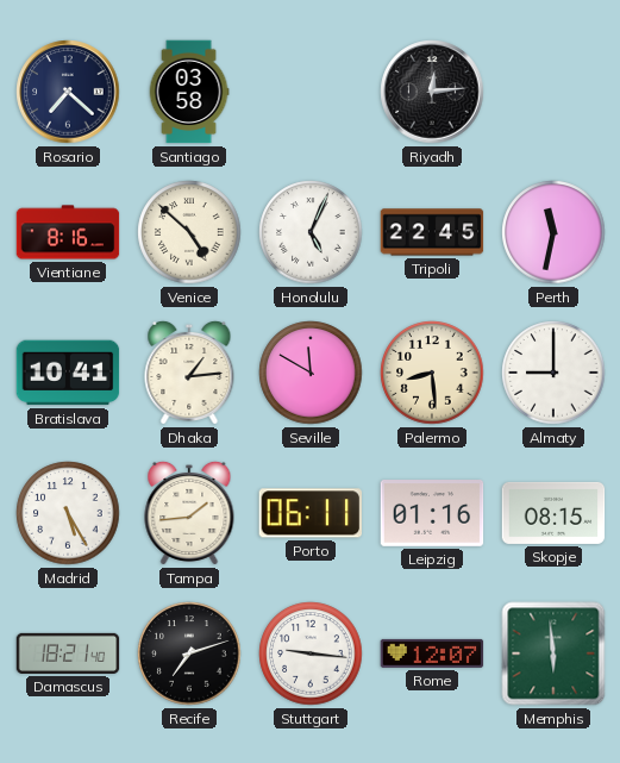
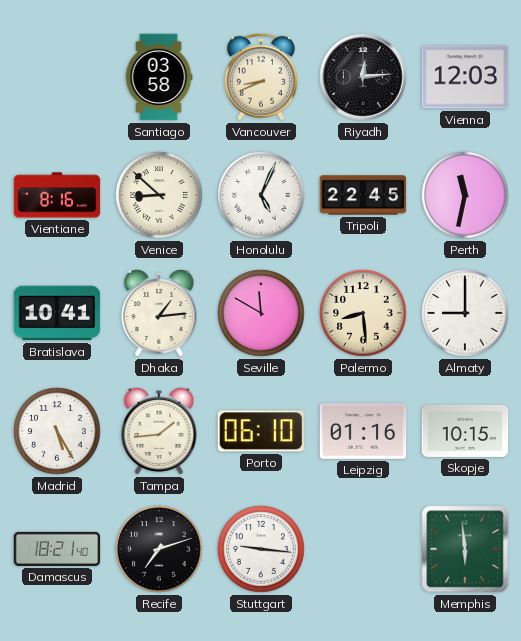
Rosario: 7:22 -> none
Vancouver: none -> 8:41
Vienna: none -> 12:03
Venice: 4:52 -> 8:52
Porto: 06:11 -> 06:10
Skopje: 08:15 -> 10:15
Rome: 12:07 -> none
